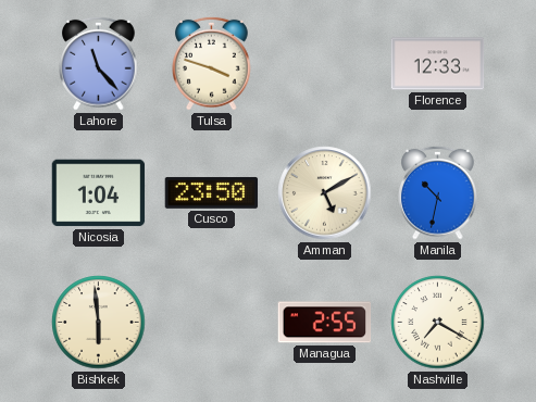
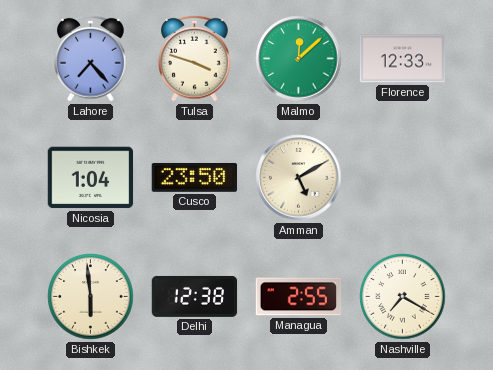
Lahore: 11:23 -> 7:23
Malmo: none -> 12:08
Manila: 10:32 -> none
Delhi: none -> 12:38
